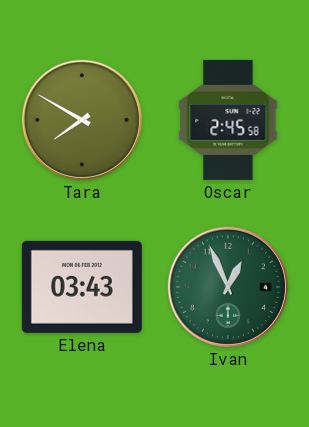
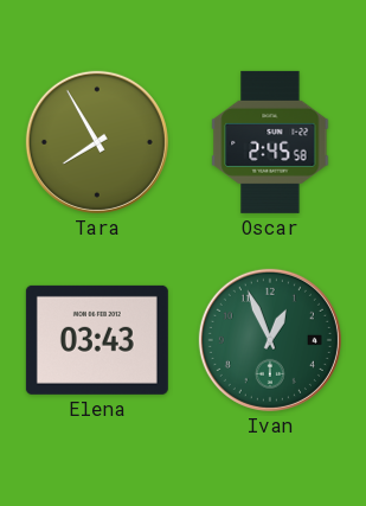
Tara: 7:50 -> 7:55
